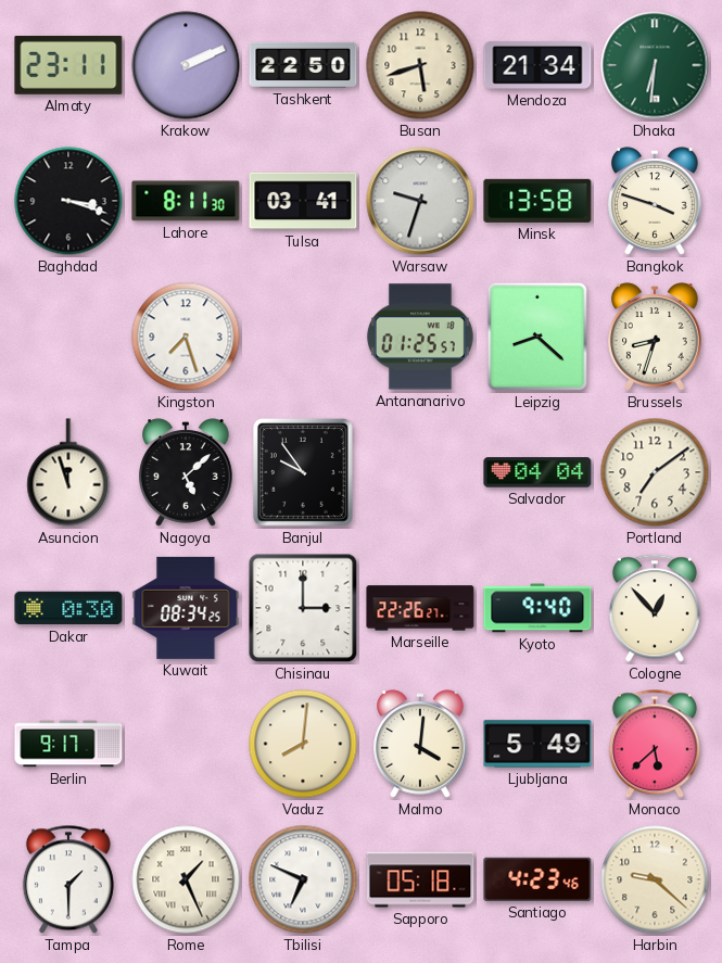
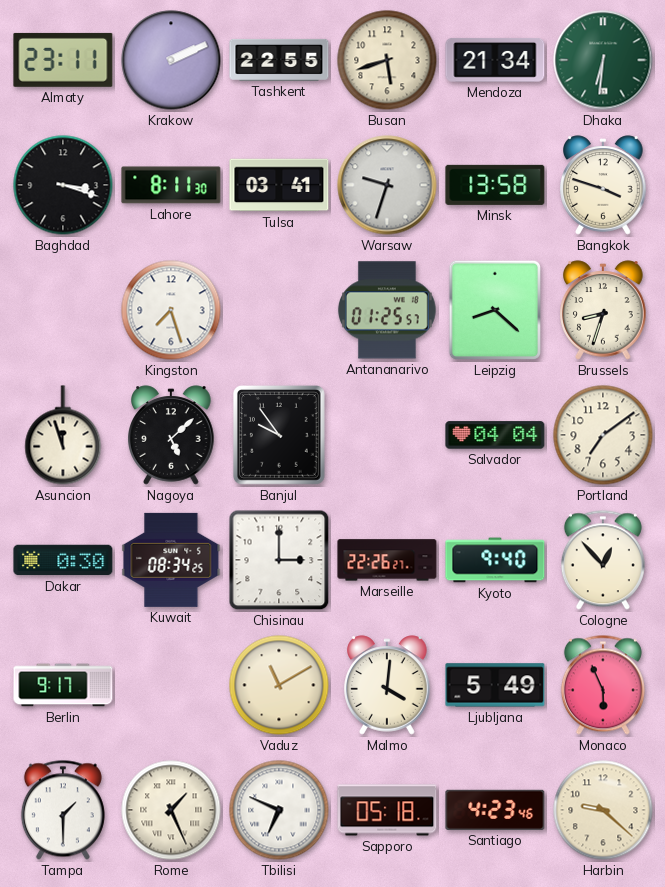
Tashkent: 22:50 -> 22:55
Vaduz: 8:01 -> 11:10
Monaco: 5:38 -> 5:56
